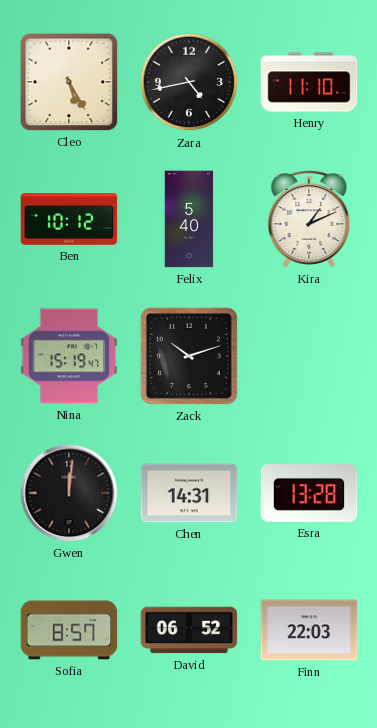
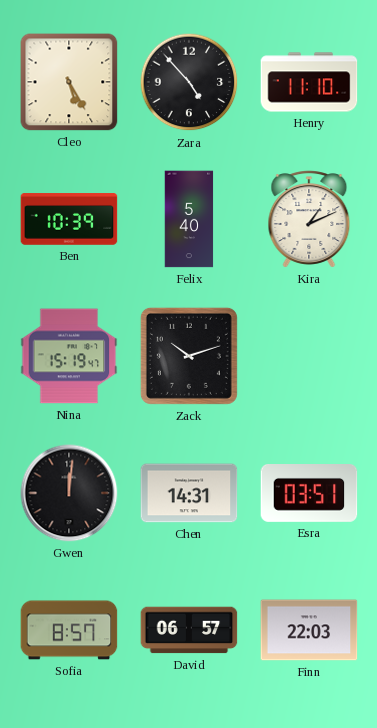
Zara: 4:43 -> 4:53
Ben: 10:12 -> 10:39
Esra: 13:28 -> 03:51
David: 06:52 -> 06:57
